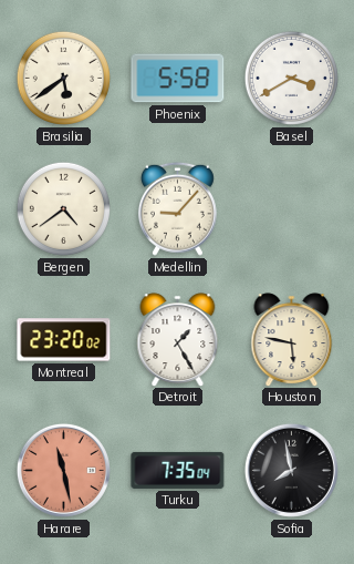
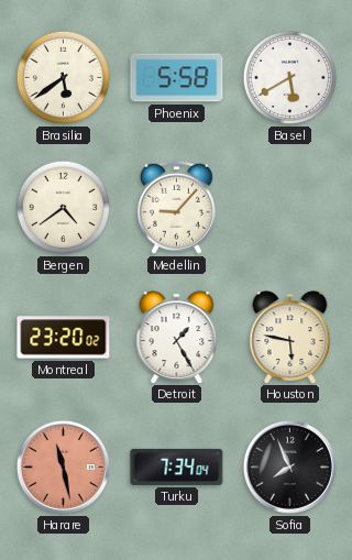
Basel: 3:40 -> 5:40
Turku: 7:35 -> 7:34
Sofia: 7:58 -> 7:56
